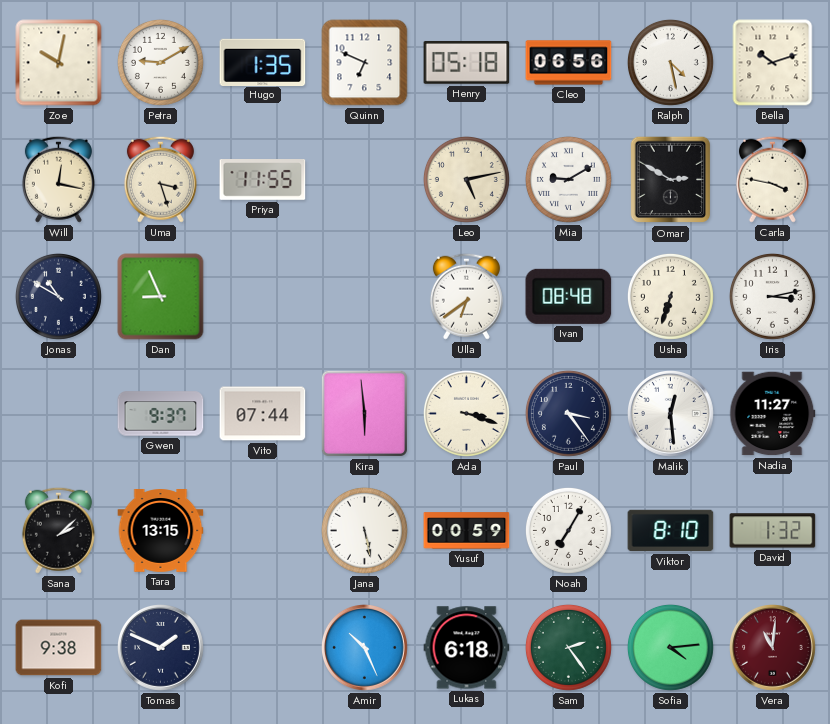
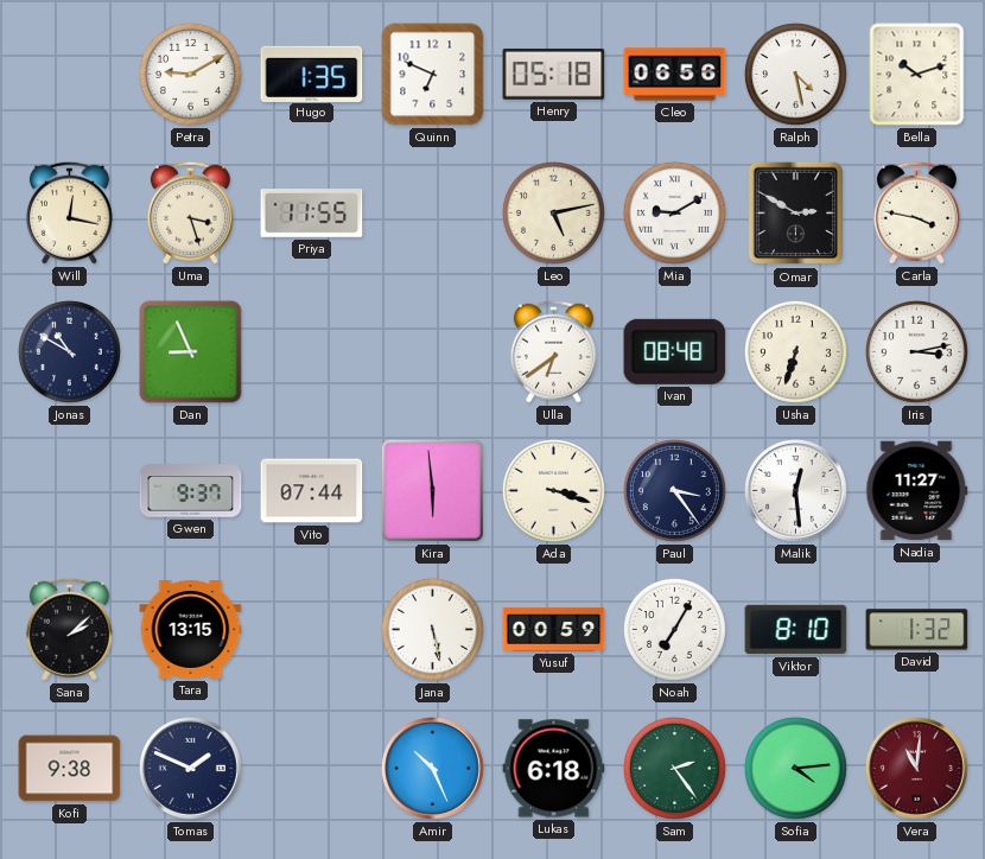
Zoe: 10:02 -> none
